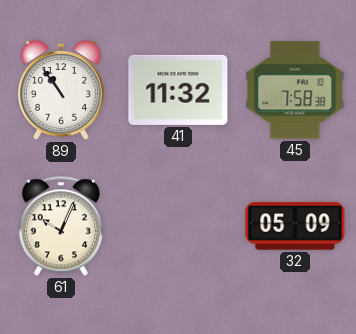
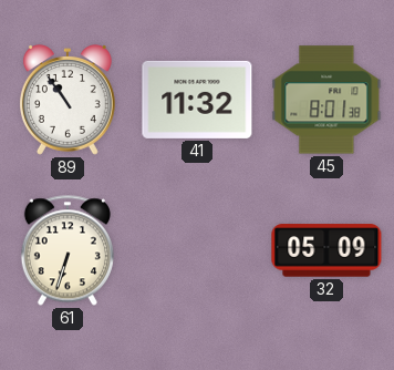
45: 7:58 -> 8:01
61: 10:04 -> 6:33
